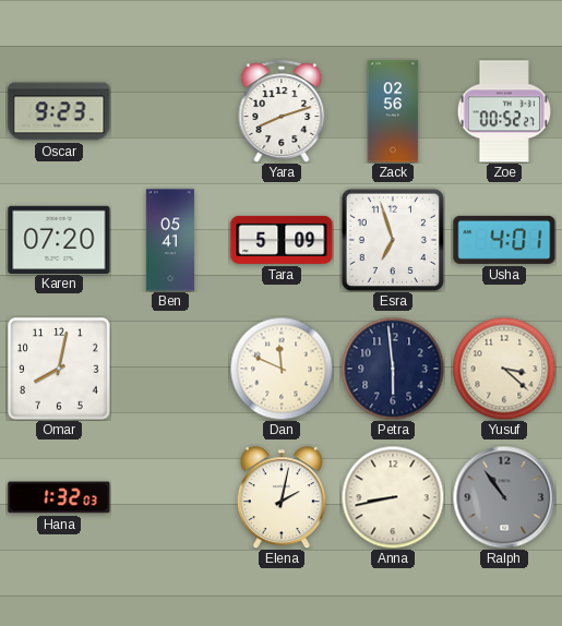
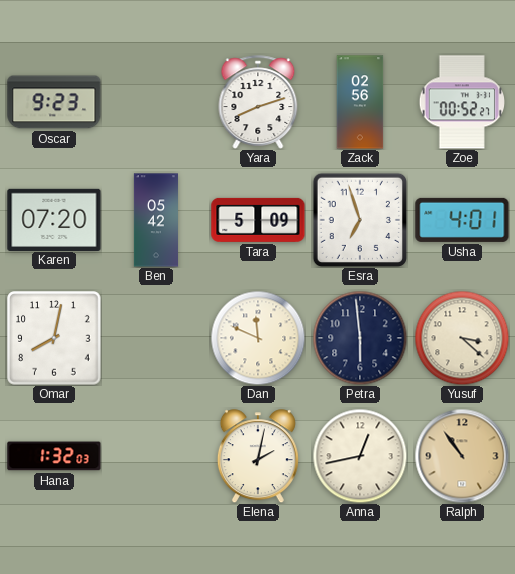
Ben: 05:41 -> 05:42
Anna: 8:43 -> 12:43
Ralph dial: grey -> champagne
